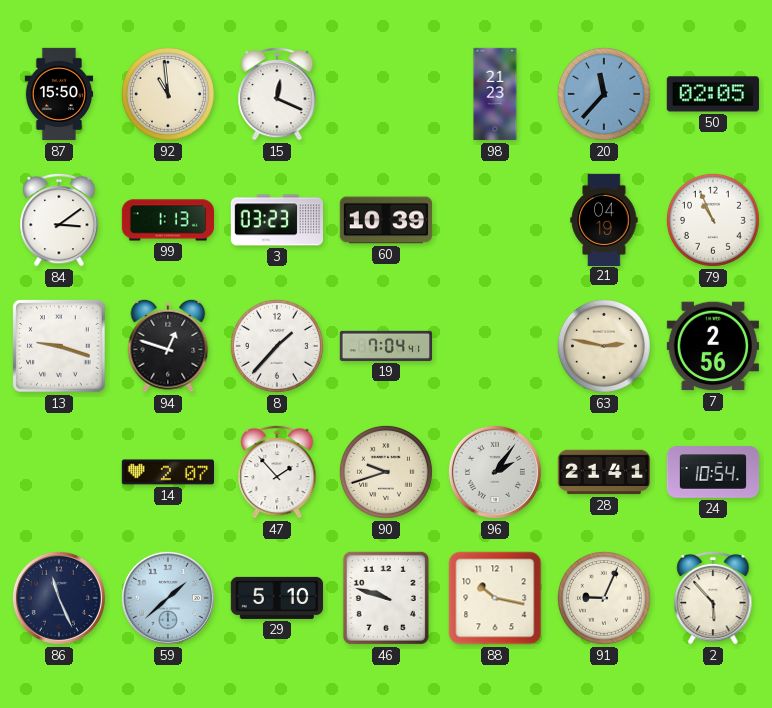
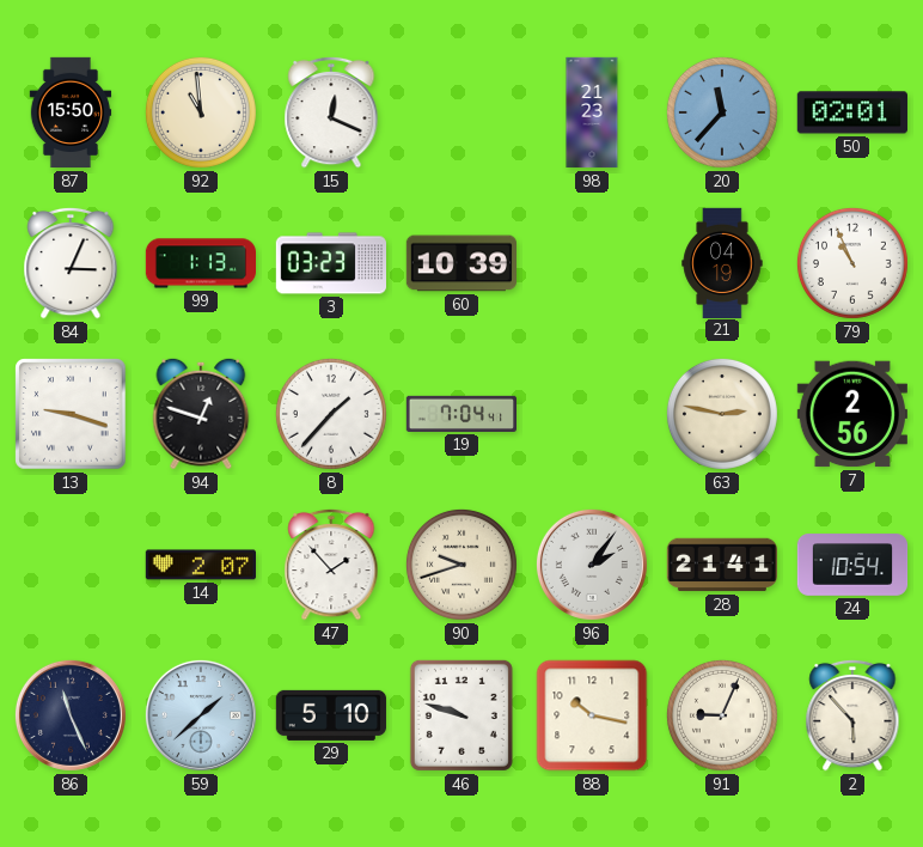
50: 02:05 -> 02:01
84: 3:09 -> 3:04
